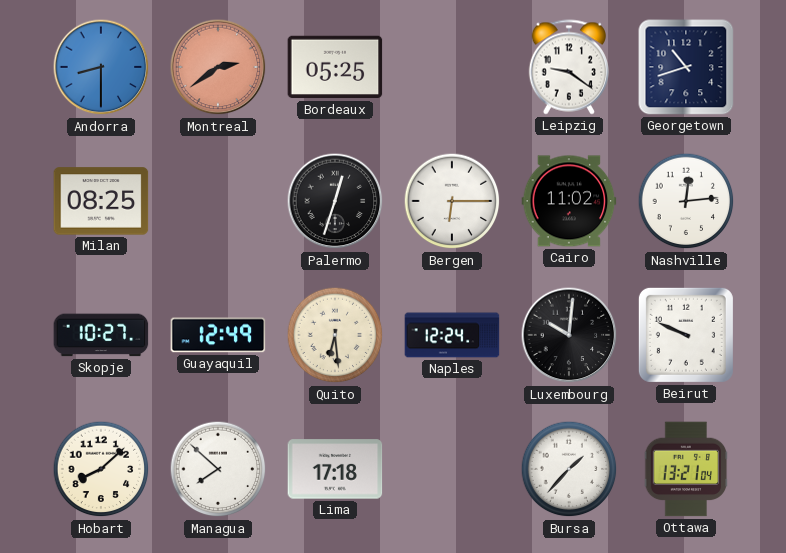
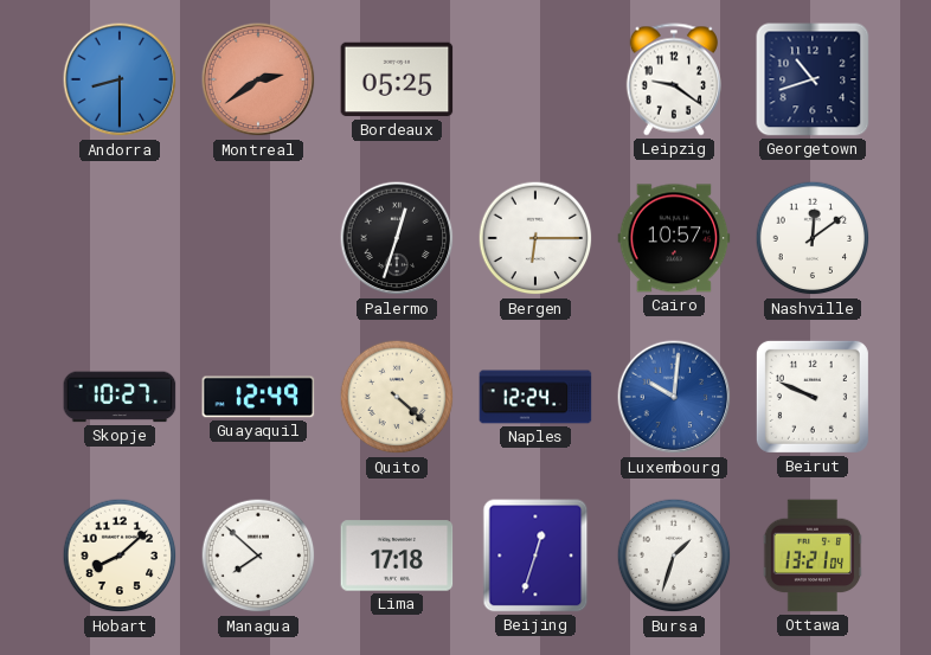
Milan: 08:25 -> none
Cairo: 11:02 -> 10:57
Nashville: 12:14 -> 12:09
Quito: 6:29 -> 4:22
Luxembourg dial: black -> blue
Beijing: none -> 12:33
Bursa: 1:37 -> 1:33
